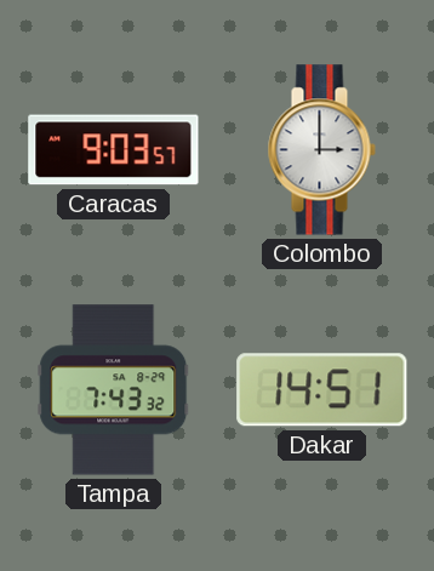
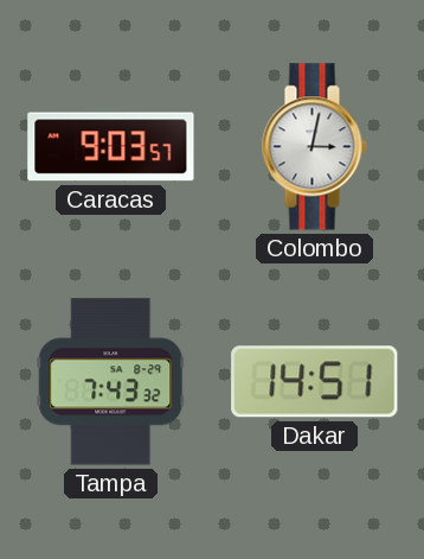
Colombo: 3:00 -> 3:02
